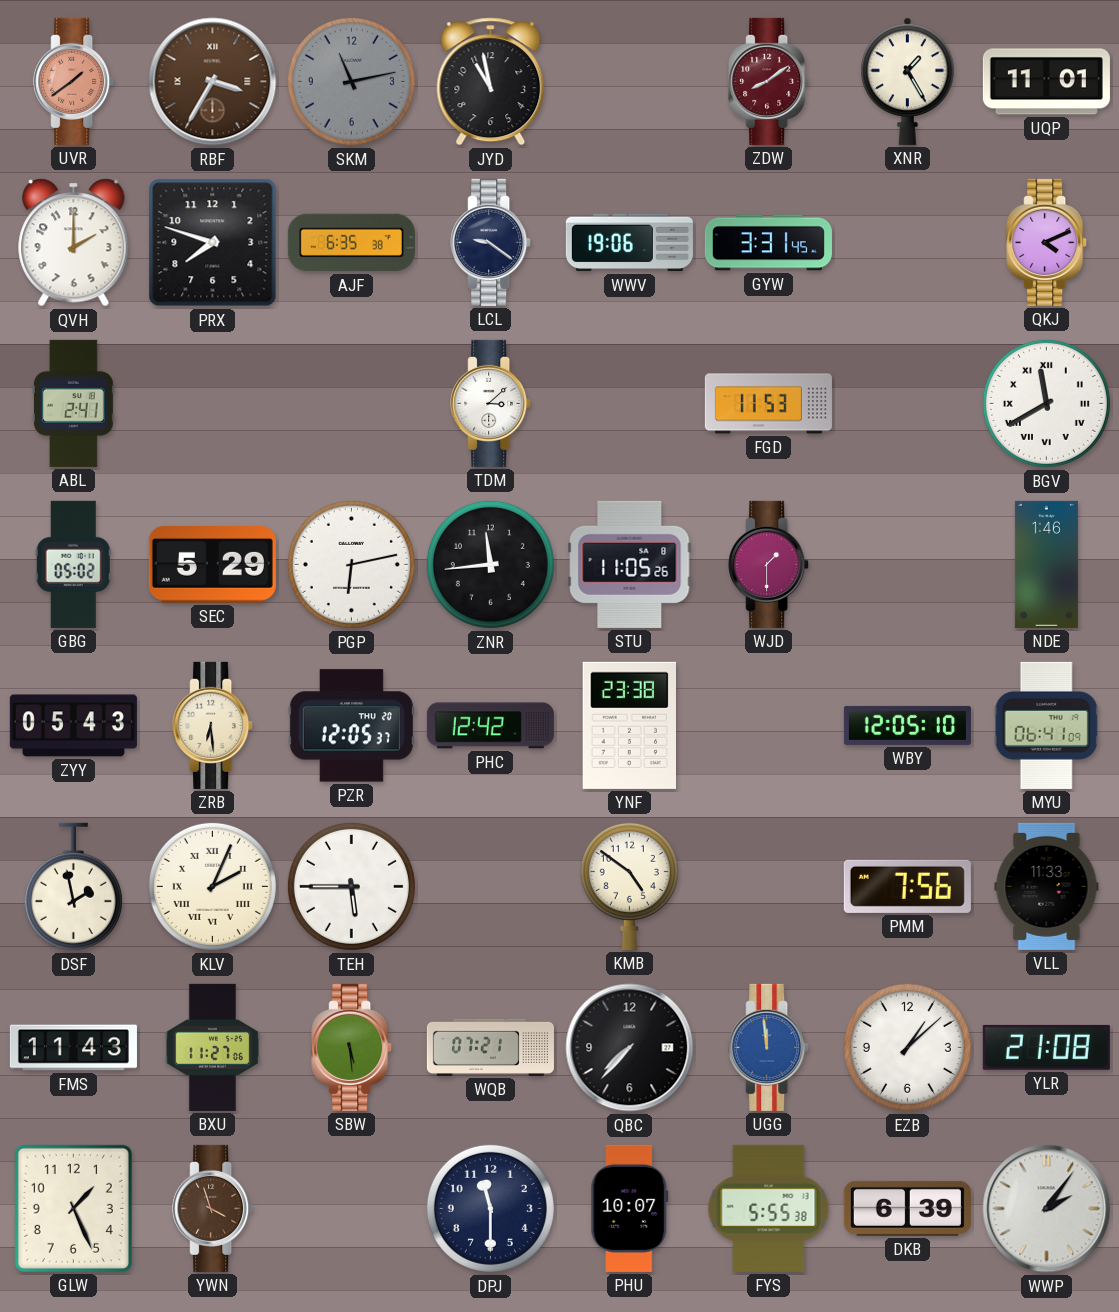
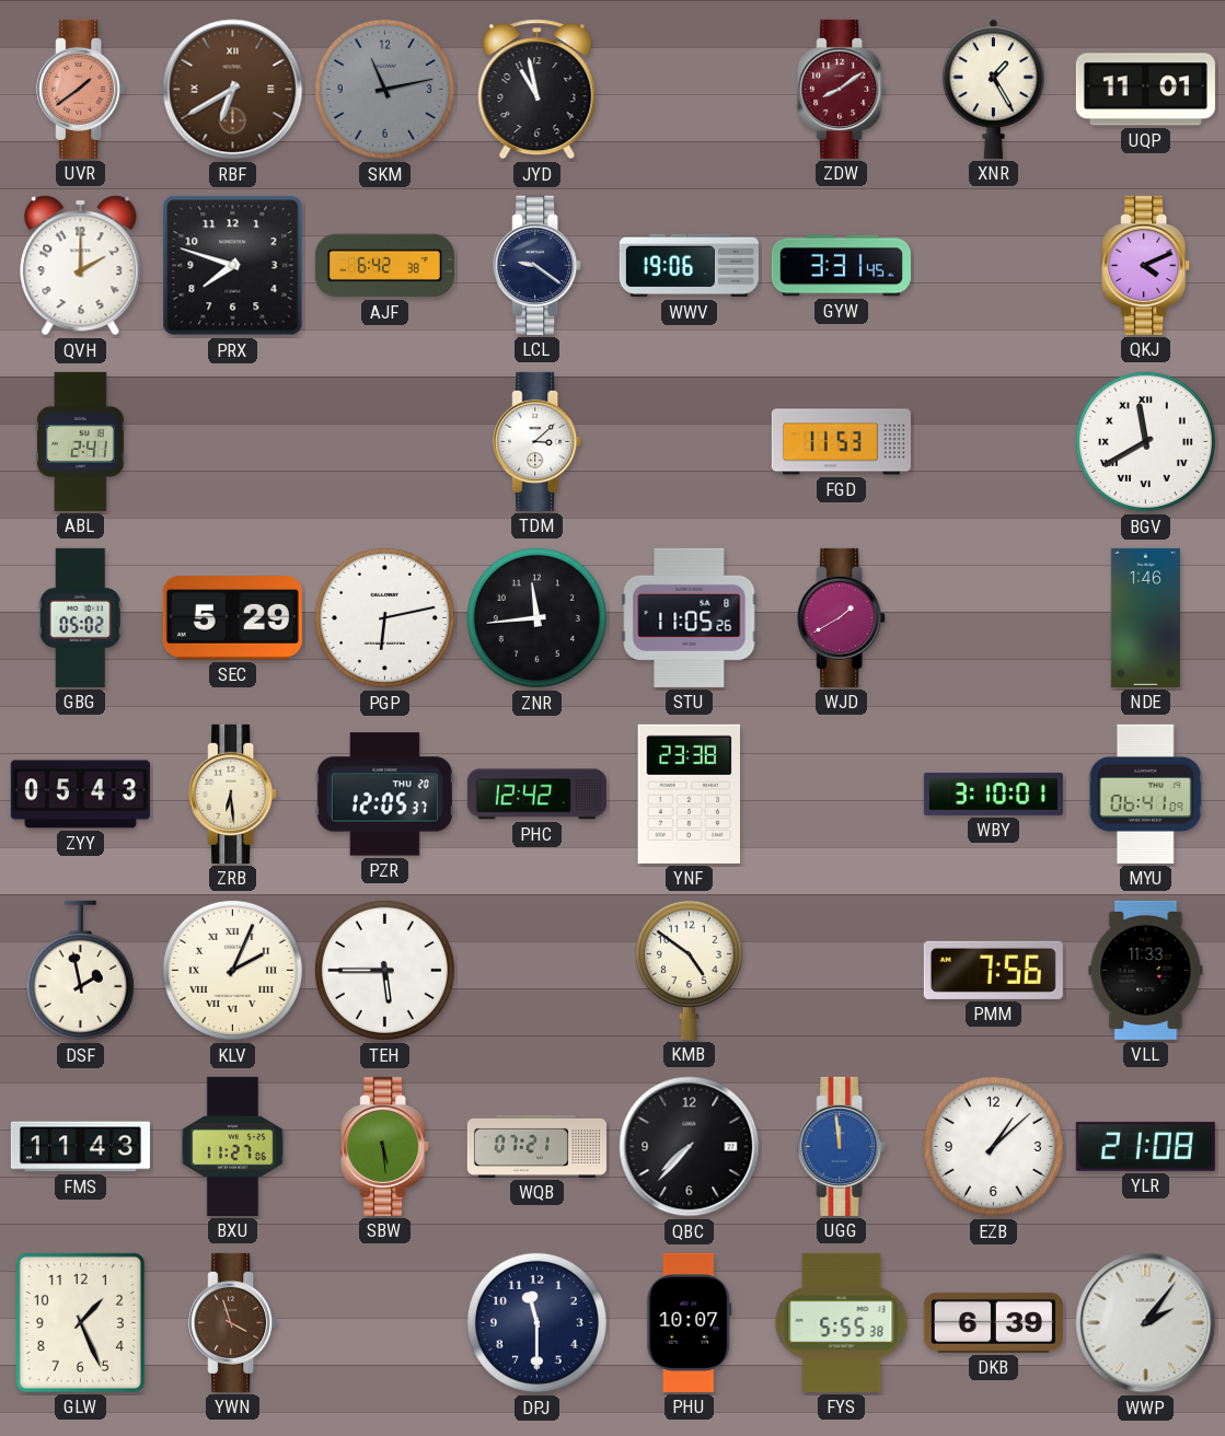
RBF: 3:35 -> 6:40
AJF: 6:35 -> 6:42
WJD: 1:30 -> 1:40
WBY: 12:05 -> 3:10
